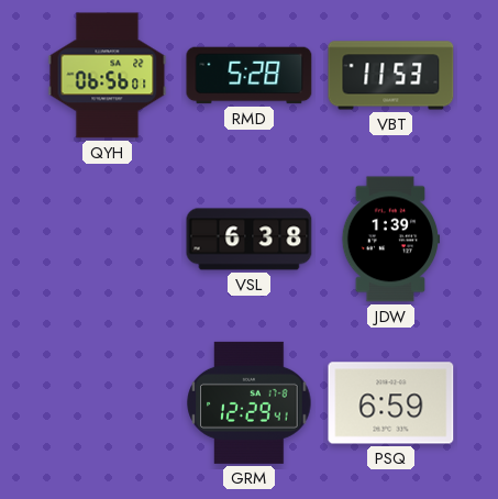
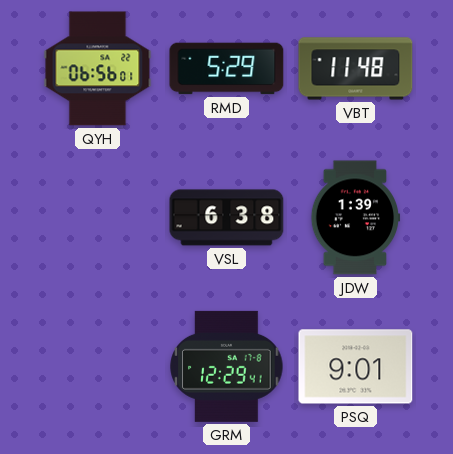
RMD: 5:28 -> 5:29
VBT: 11:53 -> 11:48
PSQ: 6:59 -> 9:01
